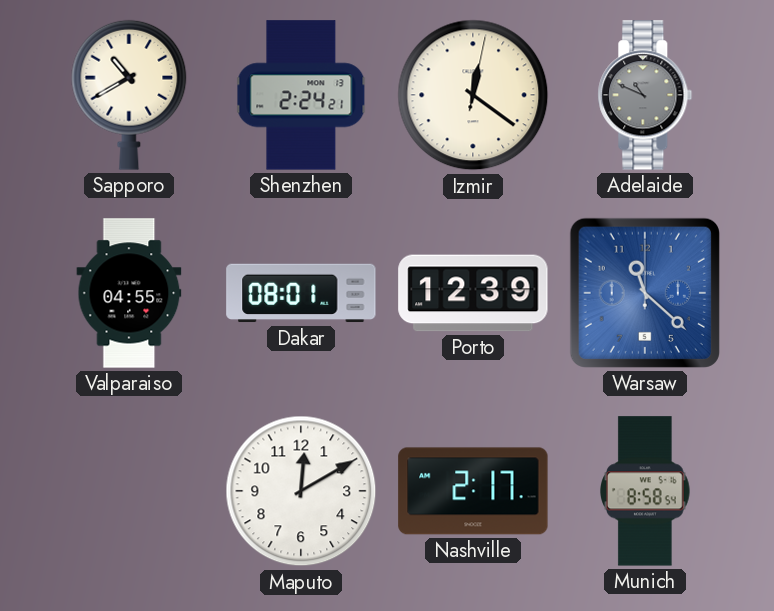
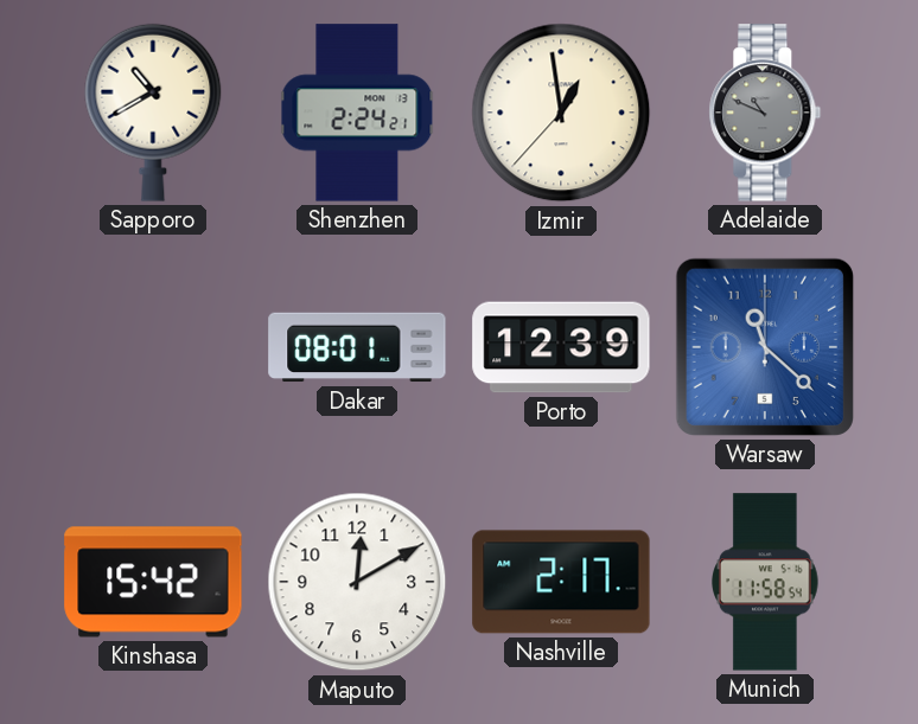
Izmir: 12:21 -> 12:58
Valparaiso: 04:55 -> none
Kinshasa: none -> 15:42
Munich: 8:58 -> 11:58
